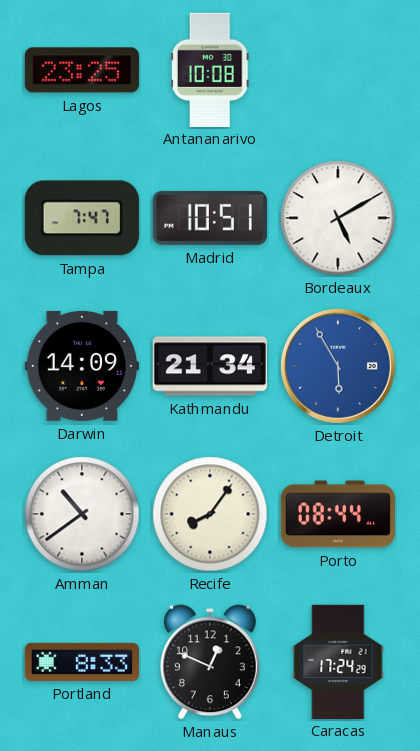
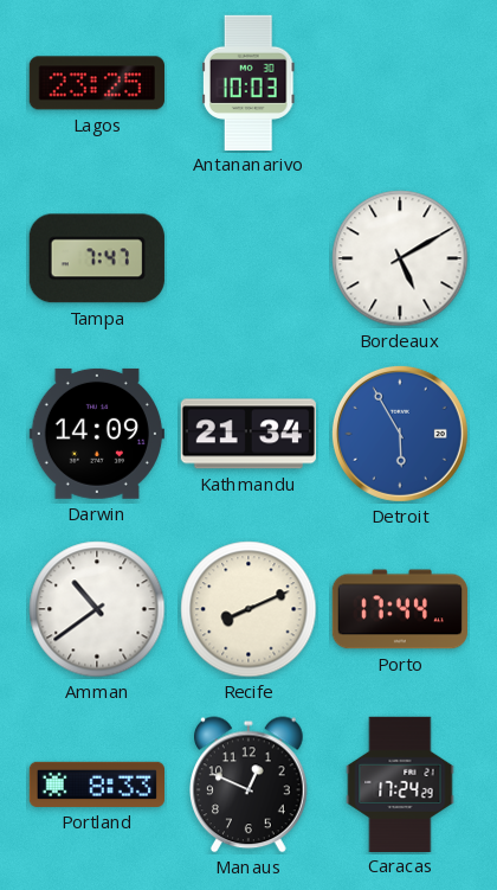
Antananarivo: 10:08 -> 10:03
Madrid: 10:51 -> none
Recife: 8:06 -> 8:11
Porto: 08:44 -> 17:44
